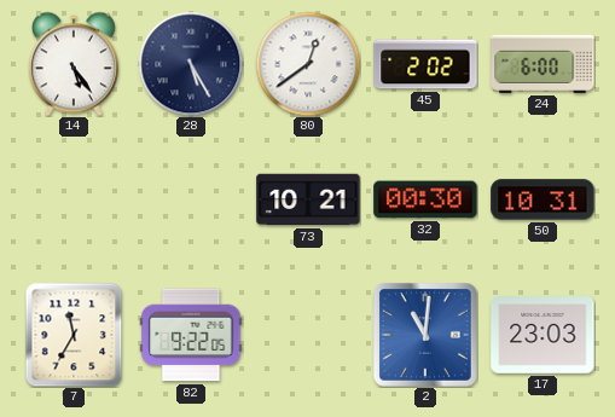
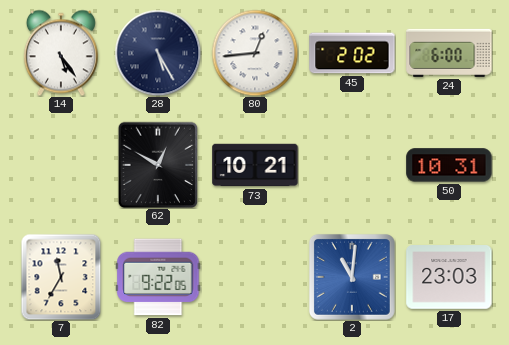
80: 12:39 -> 12:44
62: none -> 12:50
32: 00:30 -> none
